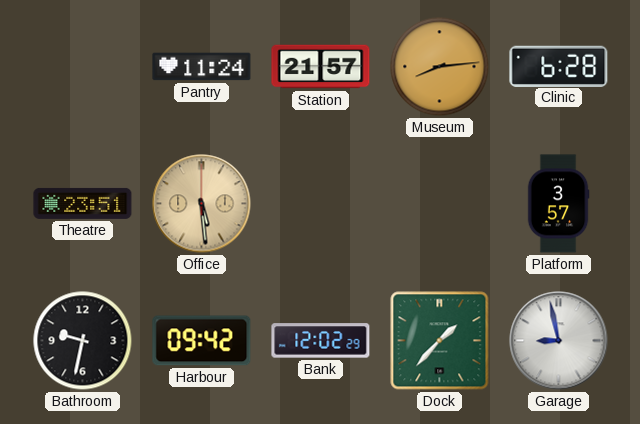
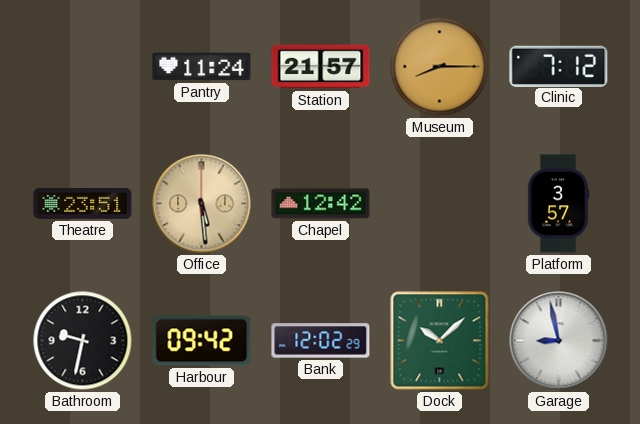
Museum: 8:14 -> 8:15
Clinic: 6:28 -> 7:12
Chapel: none -> 12:42
Dock: 1:37 -> 10:08
